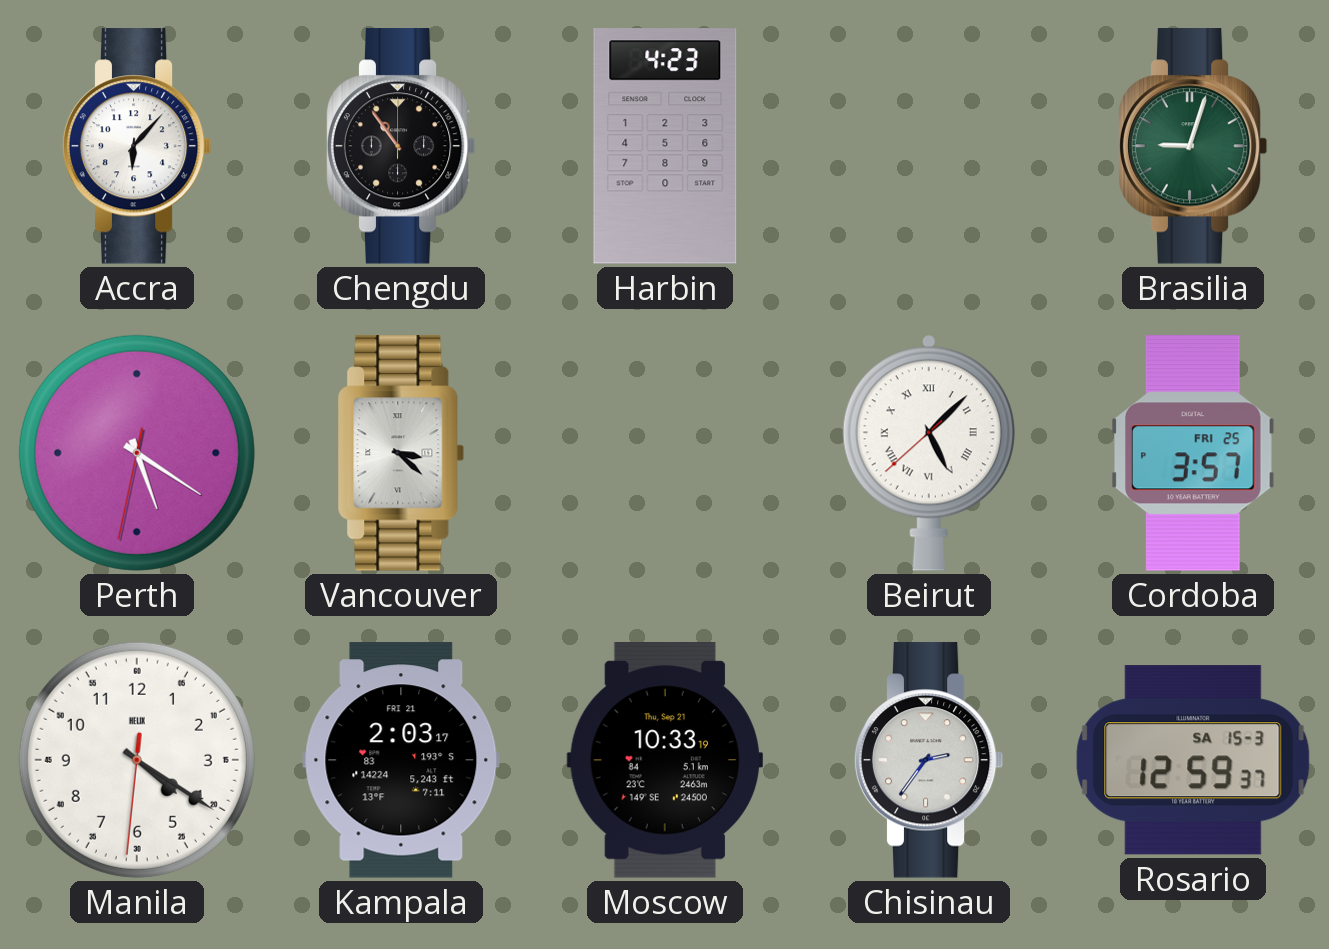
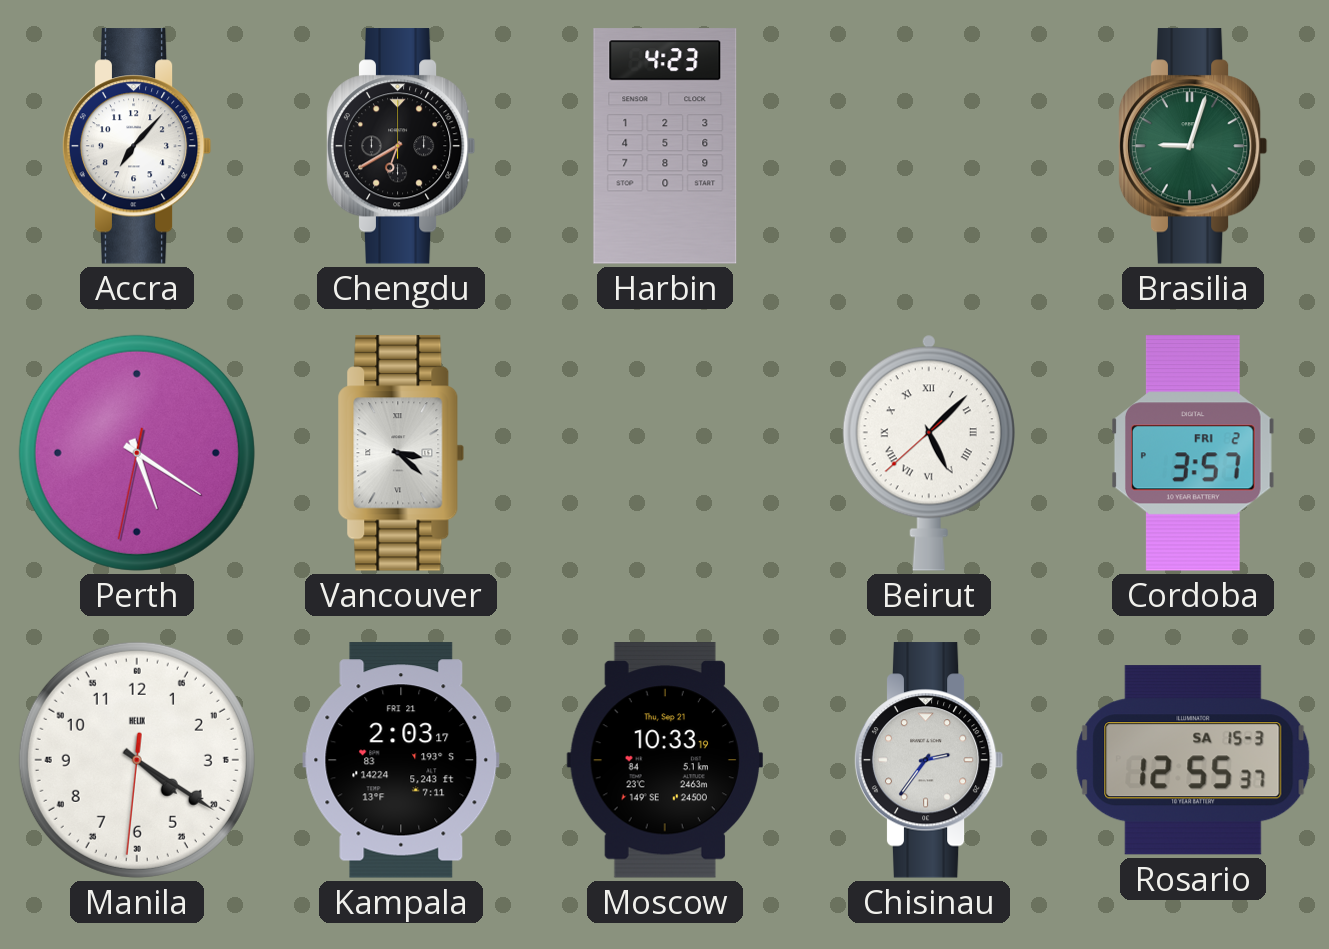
Accra: 6:07 -> 7:07
Chengdu: 10:54 -> 6:40
Cordoba date: FRI 25 -> FRI 2
Rosario: 12:59 -> 12:55
